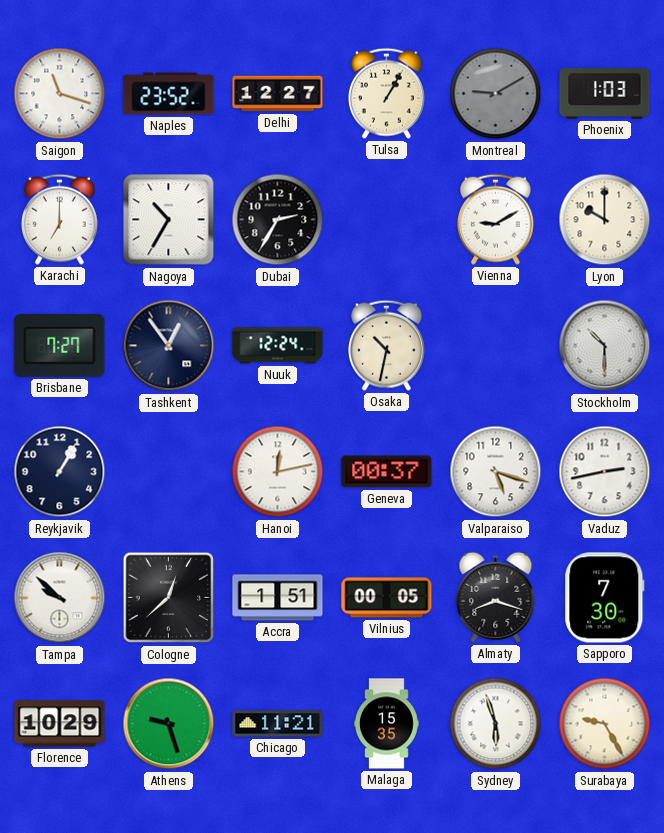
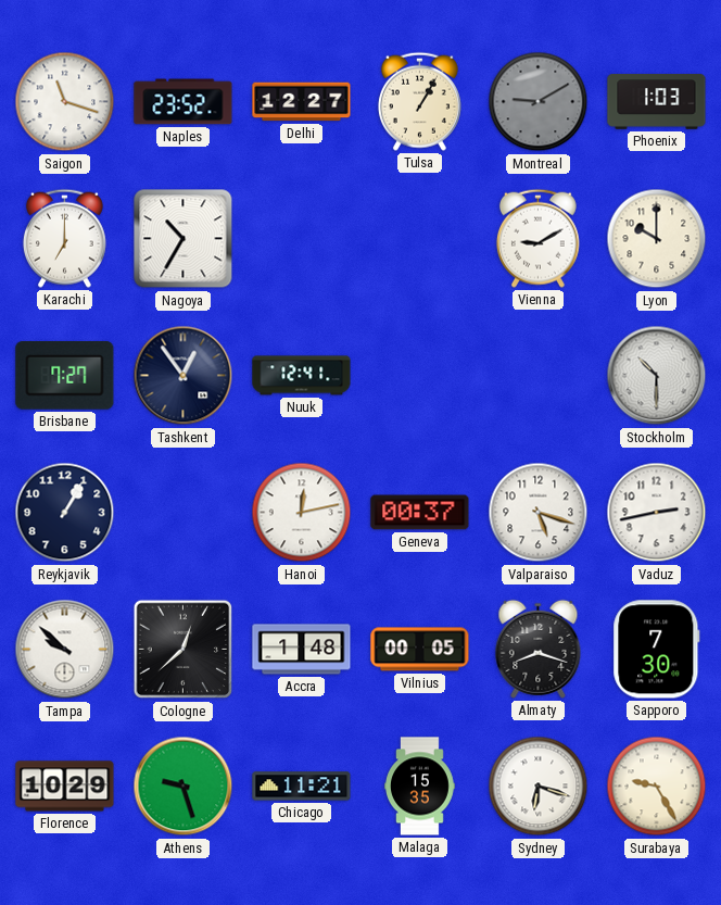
Dubai: 2:35 -> none
Nuuk: 12:24 -> 12:41
Osaka: 10:32 -> none
Accra: 1:51 -> 1:48
Sydney: 5:57 -> 6:18
